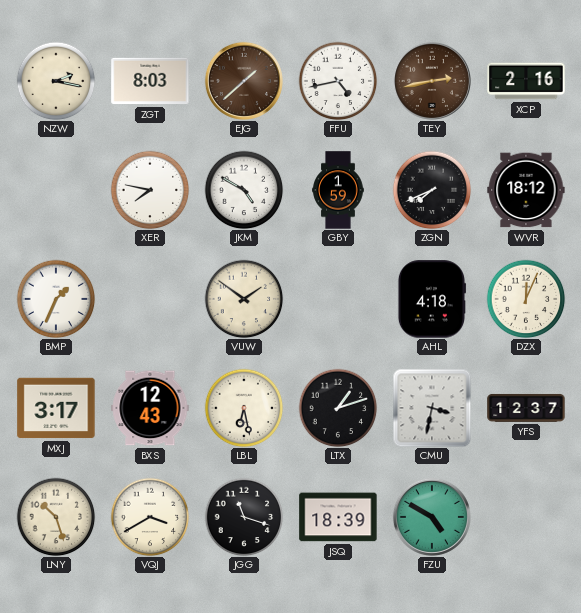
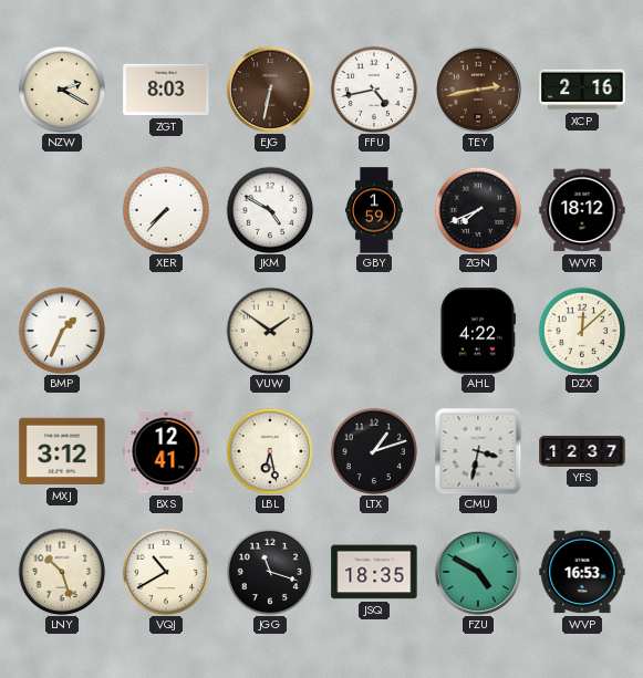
NZW: 2:17 -> 2:20
EJG: 1:38 -> 6:32
XER: 7:47 -> 7:37
AHL: 4:18 -> 4:22
DZX: 12:04 -> 12:08
MXJ: 3:17 -> 3:12
BXS: 12:43 -> 12:41
VQJ: 3:40 -> 10:40
JSQ: 18:39 -> 18:35
WVP: none -> 16:53
